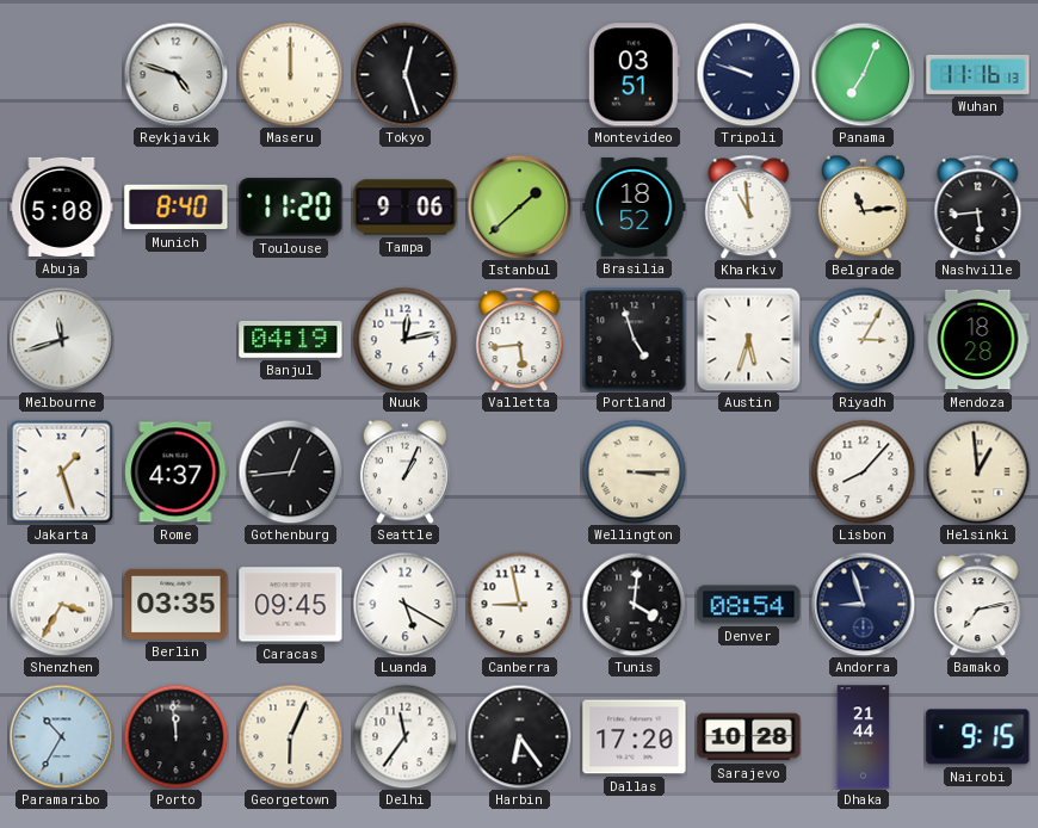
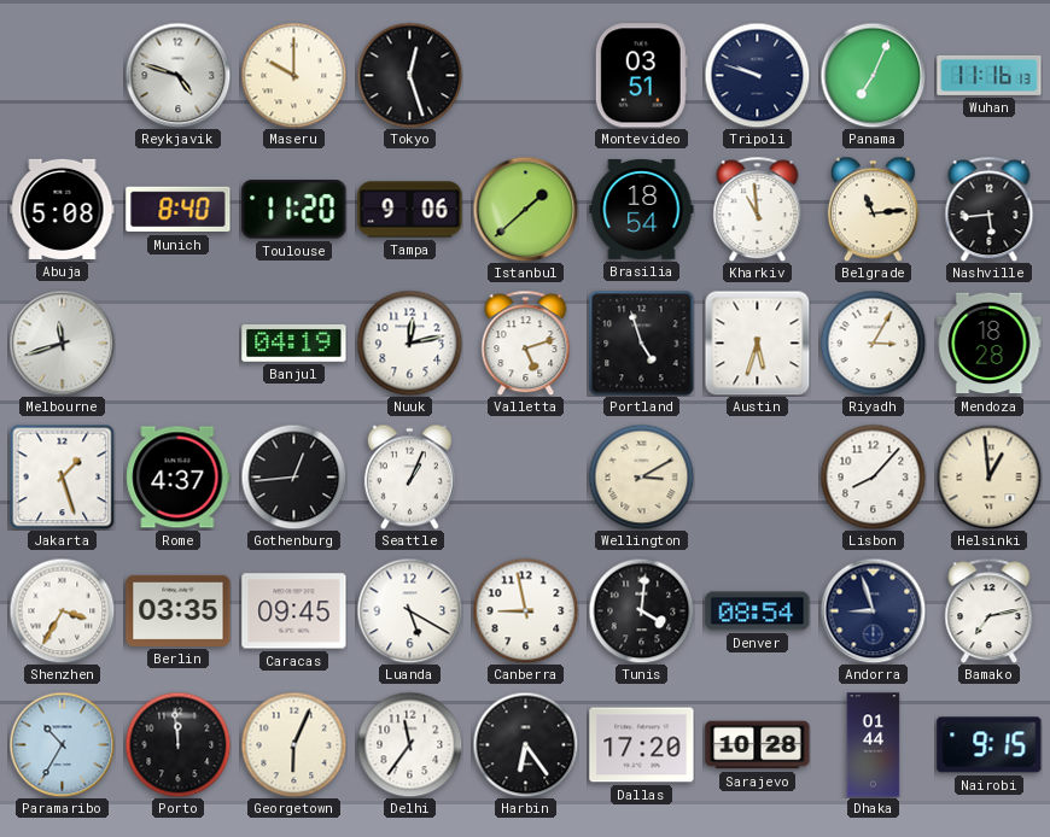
Maseru: 12:00 -> 10:00
Brasilia: 18:52 -> 18:54
Valletta: 5:44 -> 5:12
Wellington: 3:15 -> 3:10
Dhaka: 21:44 -> 01:44
